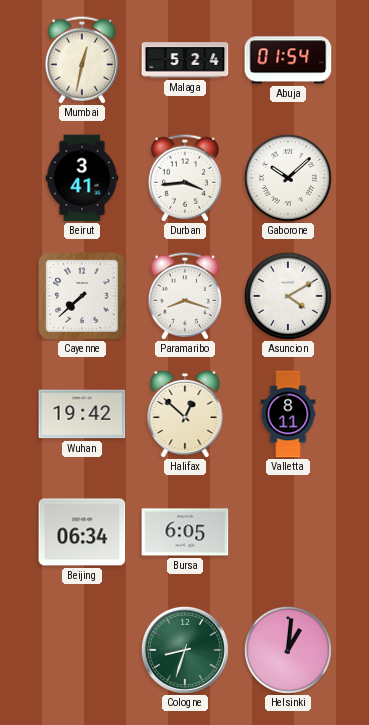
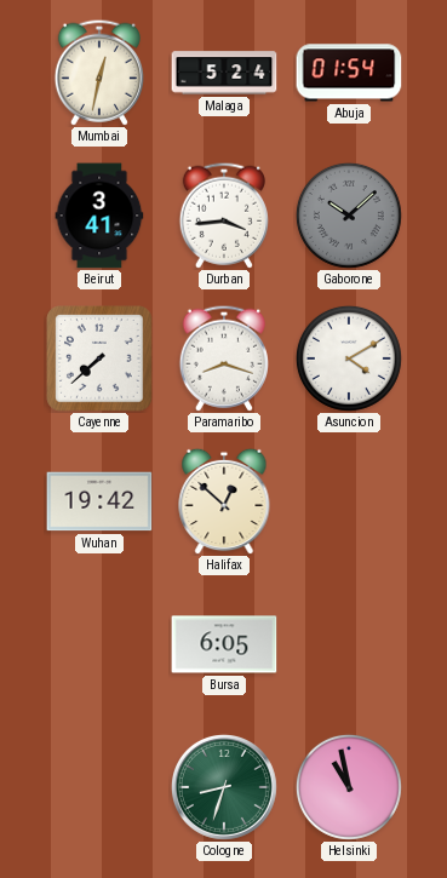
Gaborone dial: white -> grey
Valletta: 8:11 -> none
Beijing: 06:34 -> none
Helsinki: 1:01 -> 10:58
